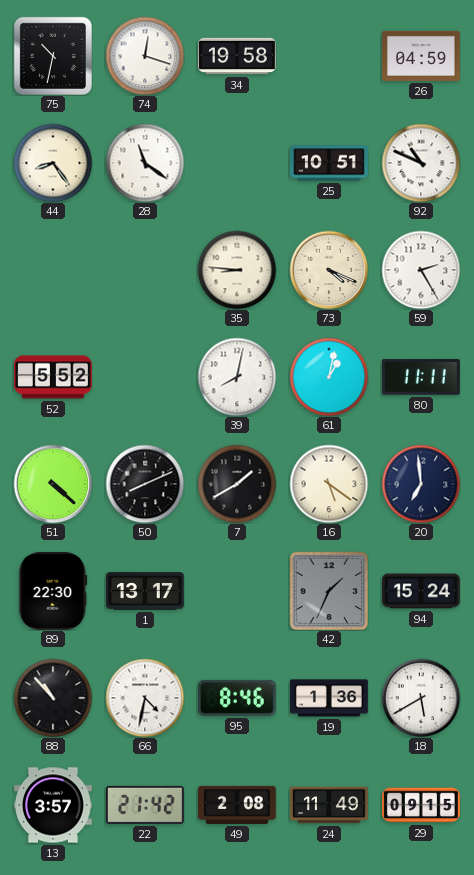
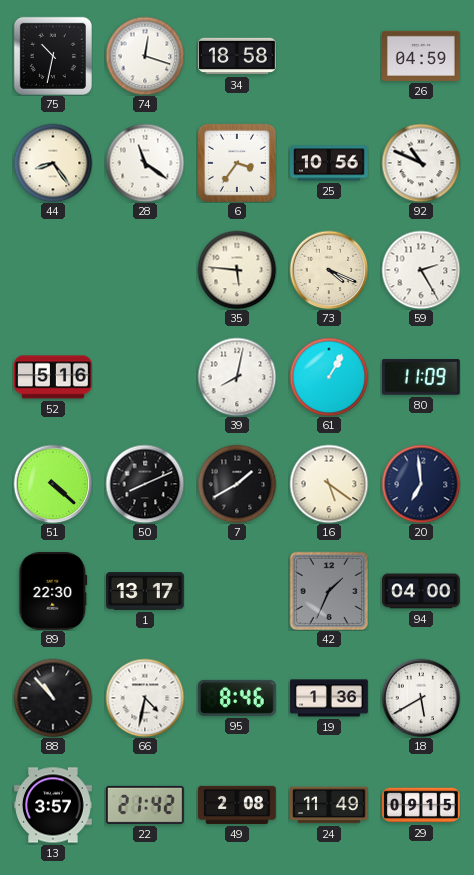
34: 19:58 -> 18:58
6: none -> 3:36
25: 10:51 -> 10:56
35: 8:46 -> 5:46
52: 5:52 -> 5:16
61: 1:02 -> 1:05
80: 11:11 -> 11:09
94: 15:24 -> 04:00
